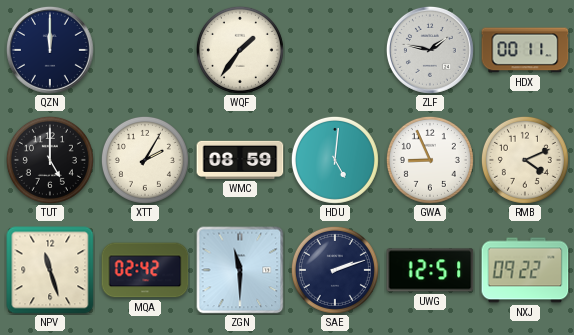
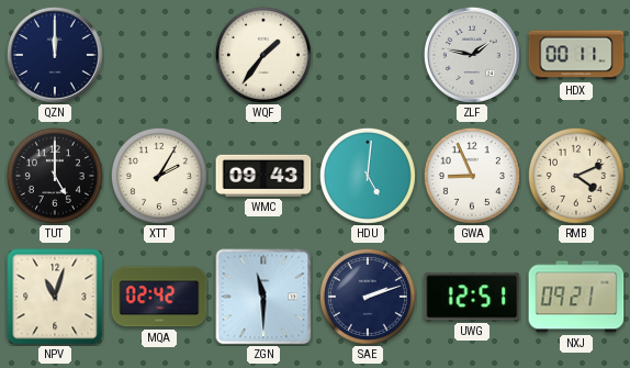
WMC: 08:59 -> 09:43
NPV: 11:27 -> 11:03
NXJ: 09:22 -> 09:21
